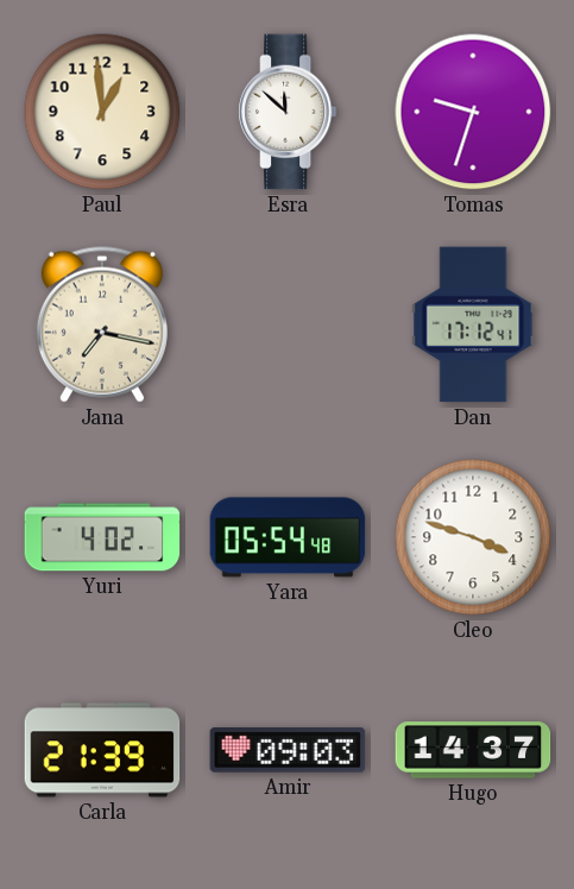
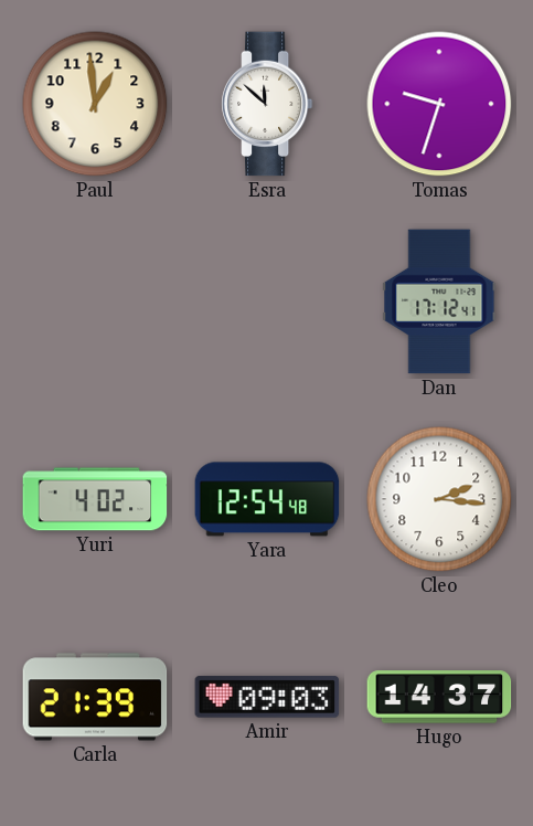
Jana: 7:17 -> none
Yara: 05:54 -> 12:54
Cleo: 3:48 -> 2:16
